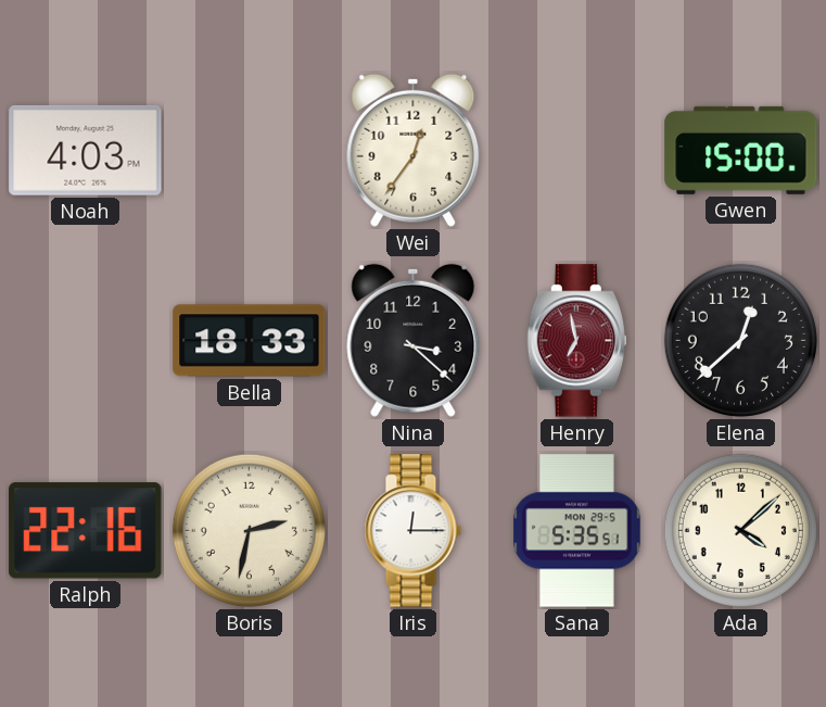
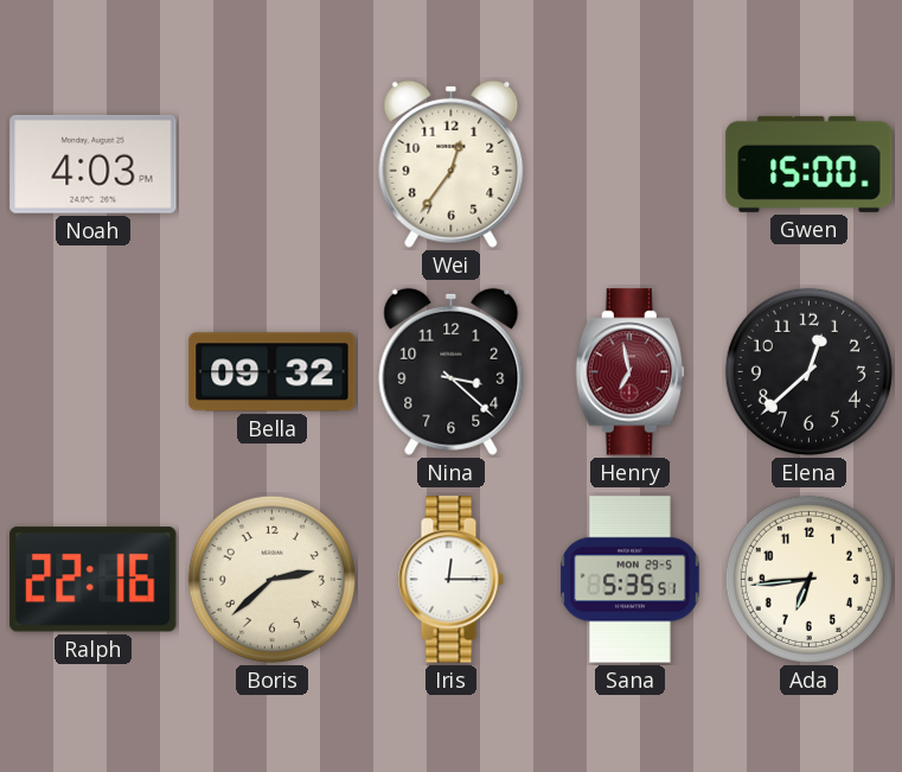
Bella: 18:33 -> 09:32
Boris: 2:32 -> 2:38
Ada: 4:08 -> 6:44
